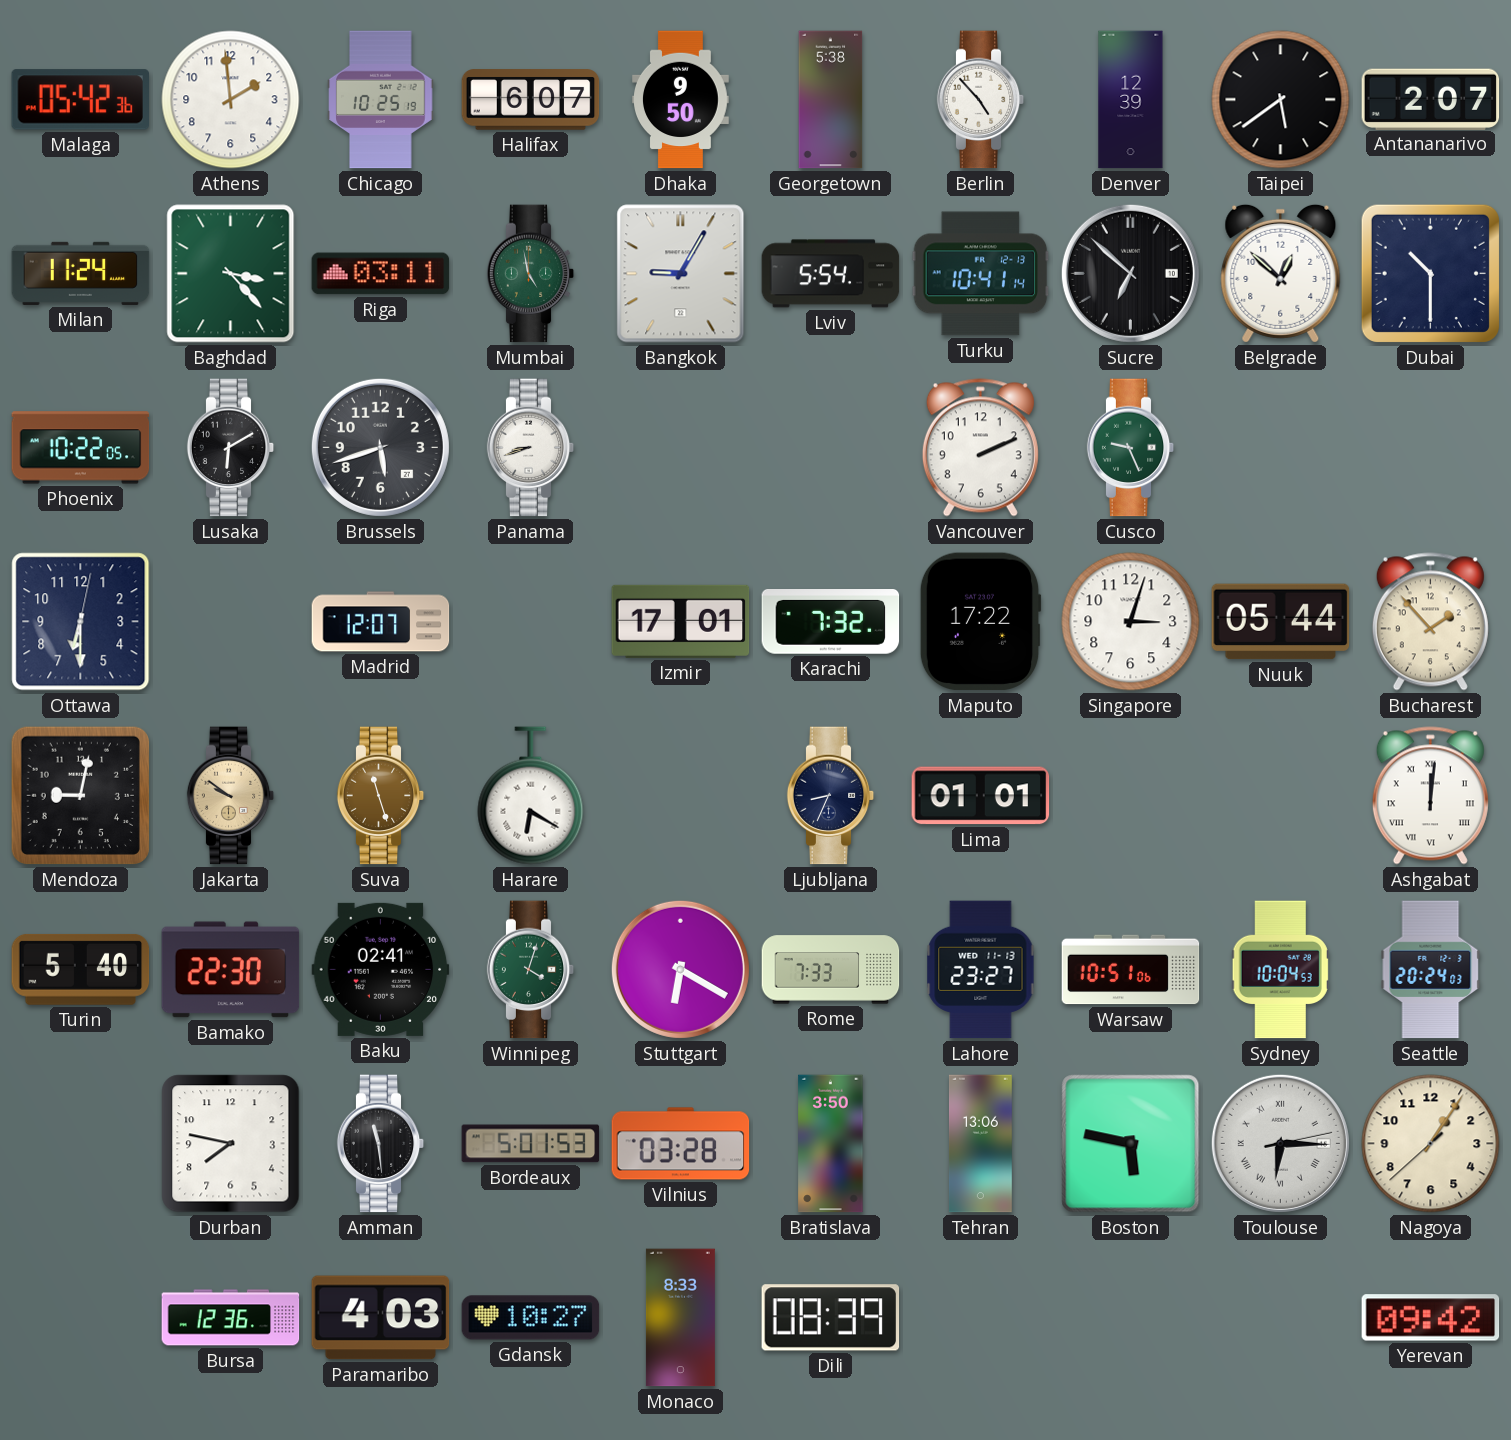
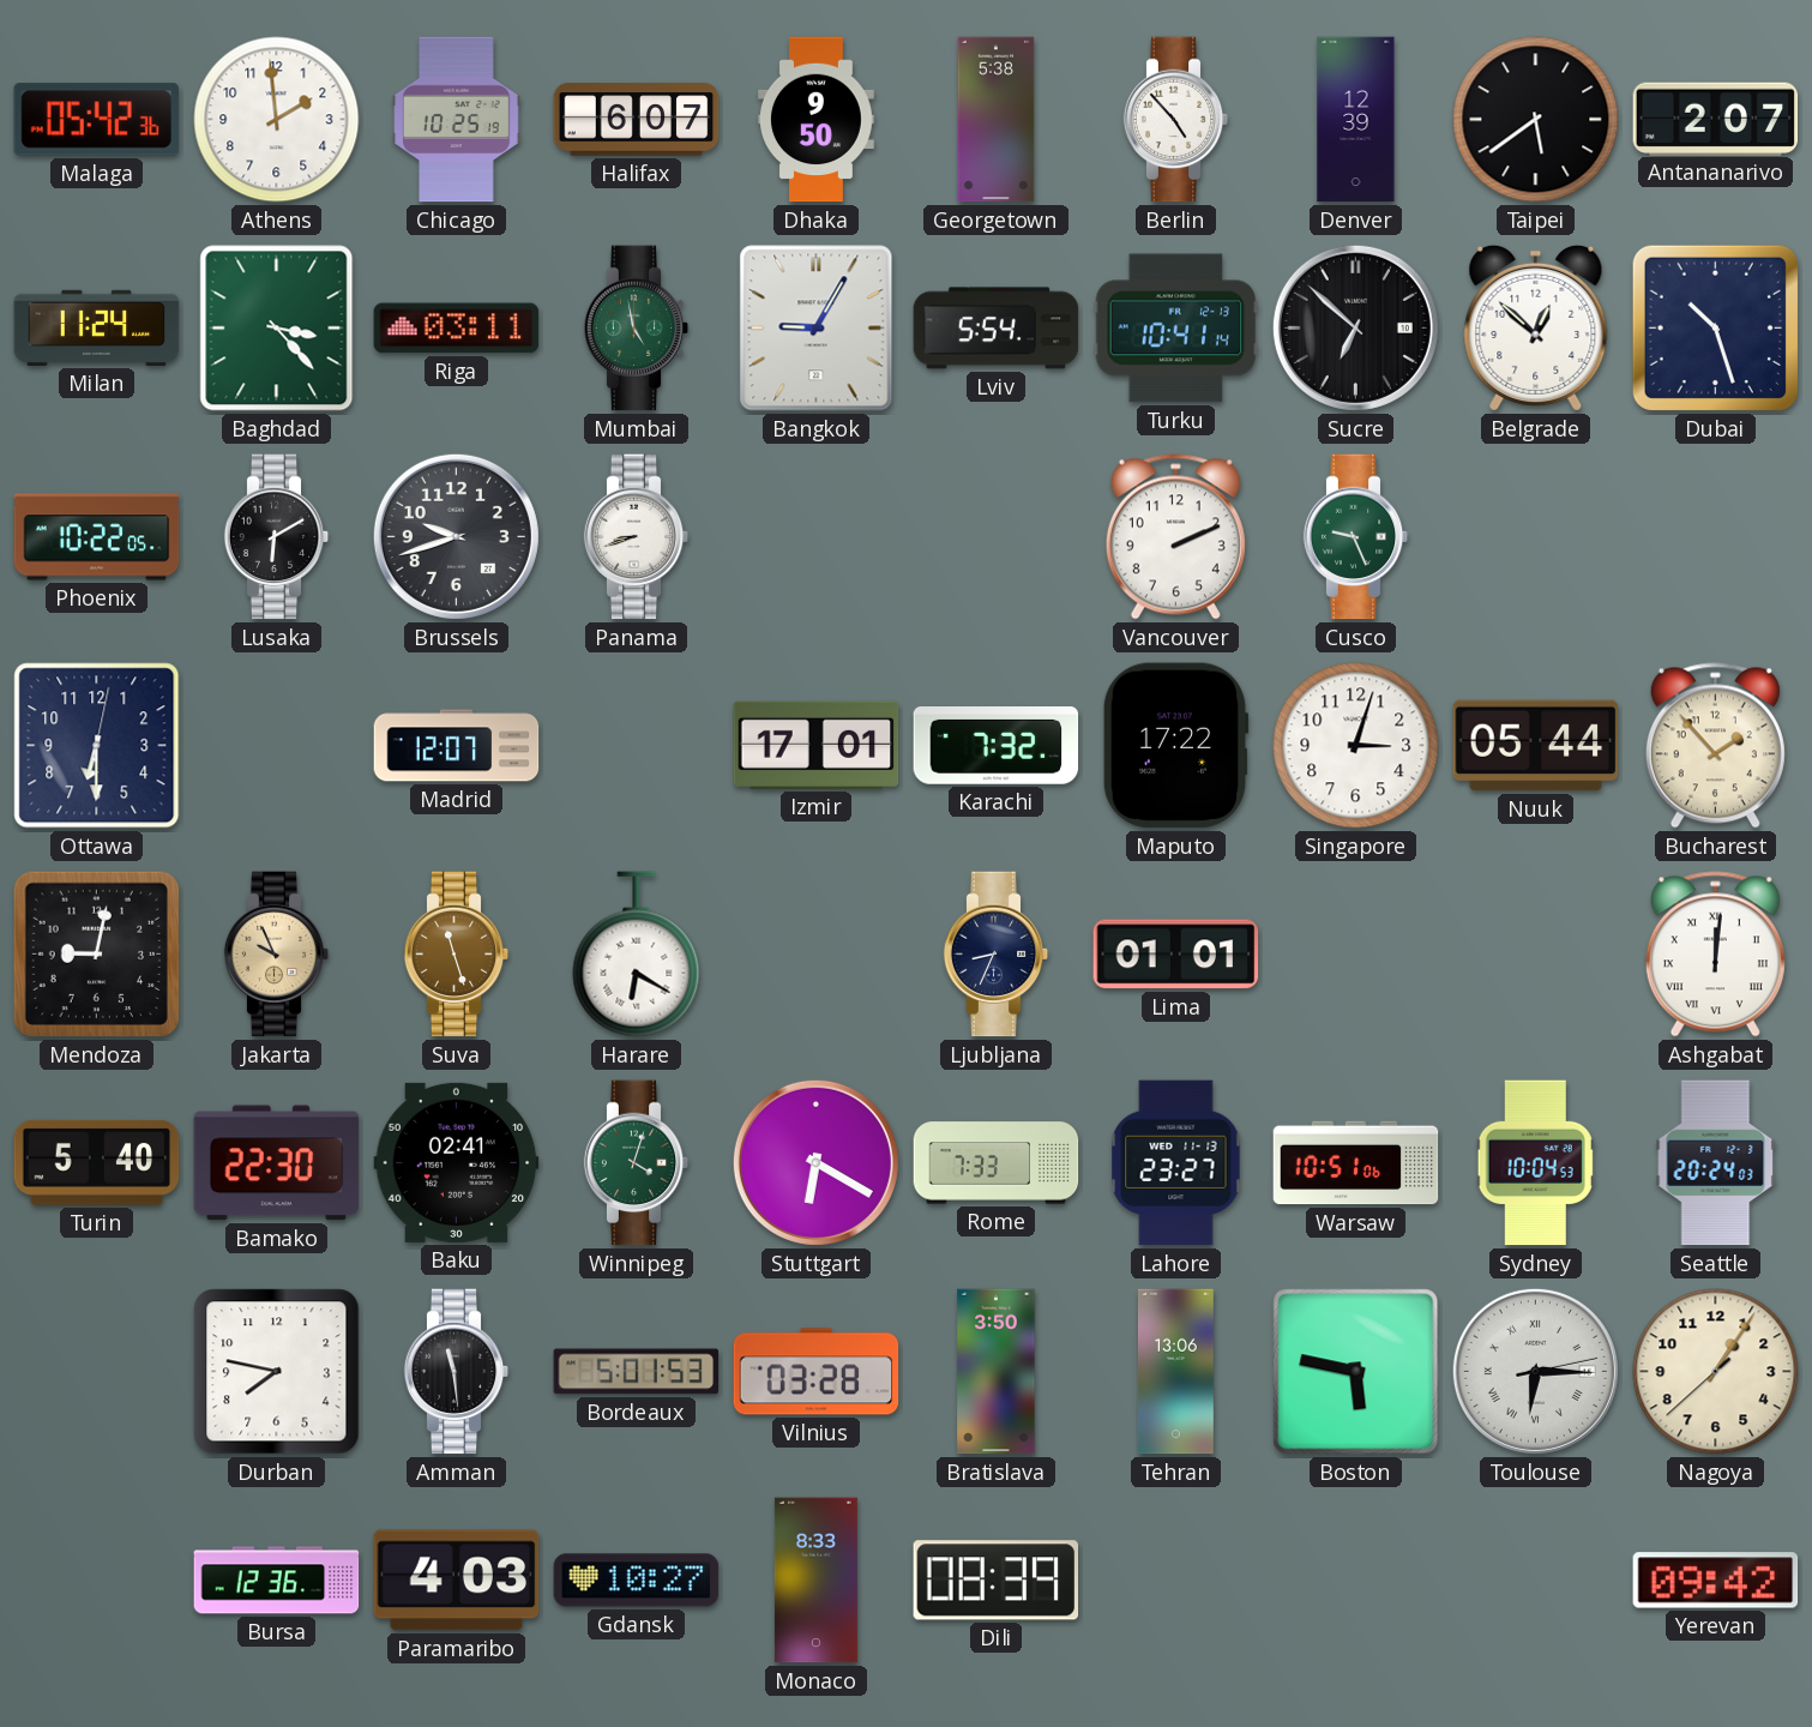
Dubai: 10:30 -> 10:27
Brussels: 5:42 -> 9:42
Jakarta: 9:51 -> 9:56
